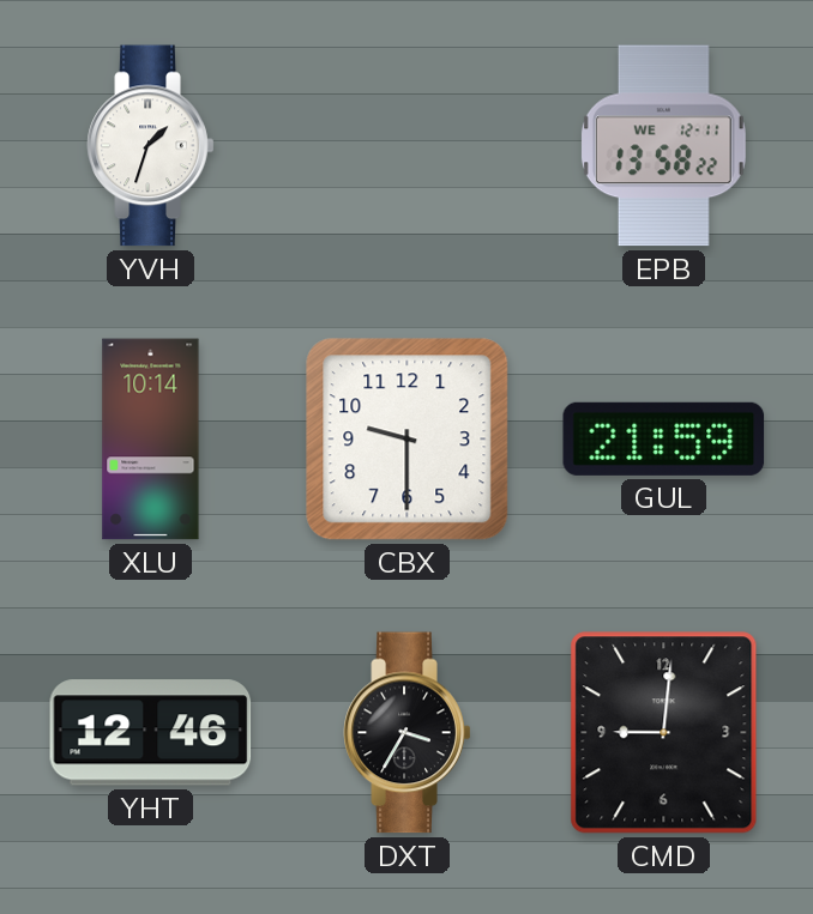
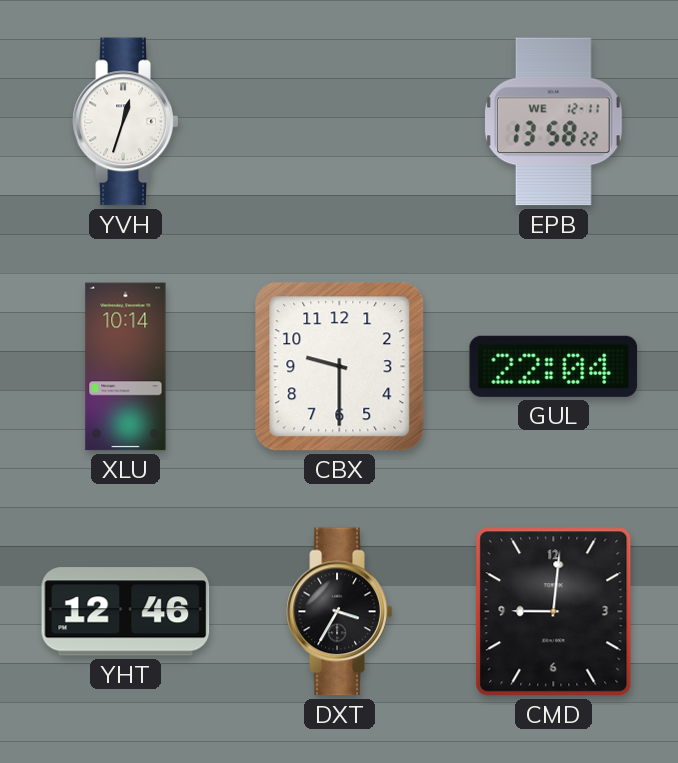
YVH: 1:33 -> 12:33
GUL: 21:59 -> 22:04
